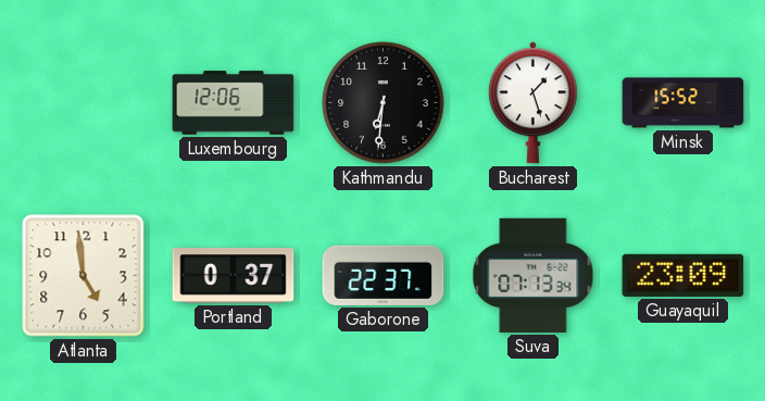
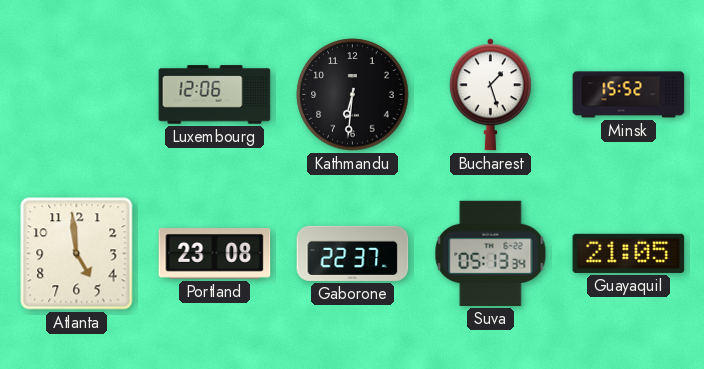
Portland: 0:37 -> 23:08
Suva: 07:13 -> 05:13
Guayaquil: 23:09 -> 21:05
